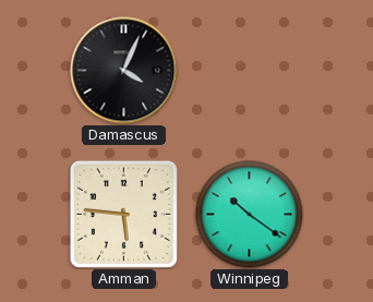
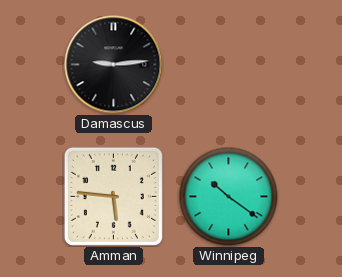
Damascus: 4:04 -> 9:14
